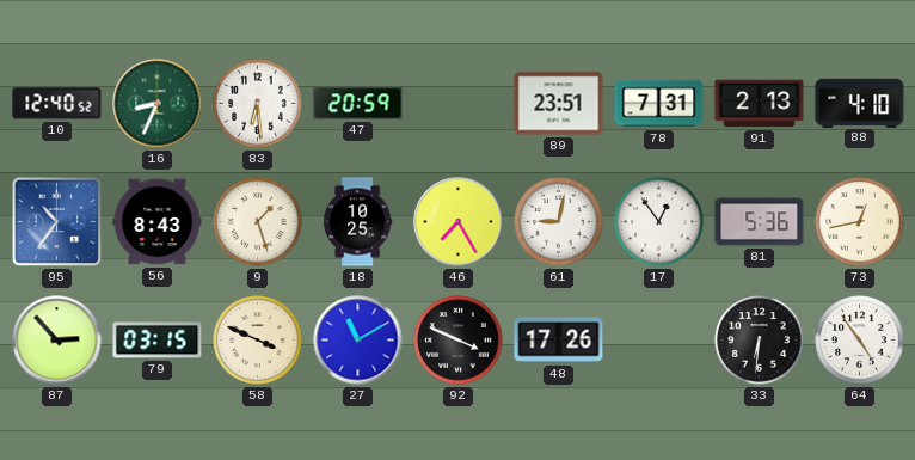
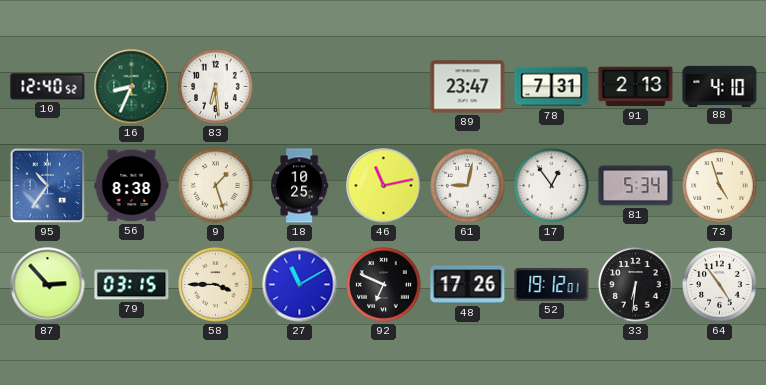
47: 20:59 -> none
89: 23:51 -> 23:47
56: 8:43 -> 8:38
46: 7:25 -> 11:13
81: 5:36 -> 5:34
73: 12:43 -> 4:57
58: 3:49 -> 3:45
92: 3:49 -> 6:49
52: none -> 19:12
